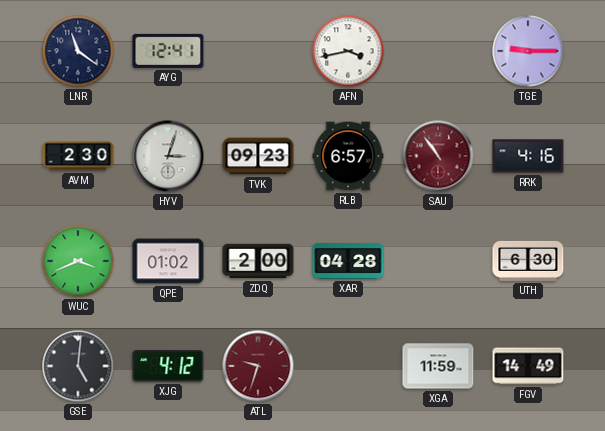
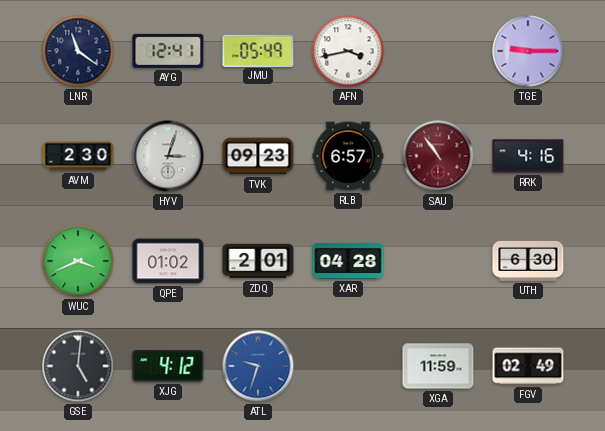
JMU: none -> 05:49
ZDQ: 2:00 -> 2:01
ATL dial: burgundy -> blue
FGV: 14:49 -> 02:49
